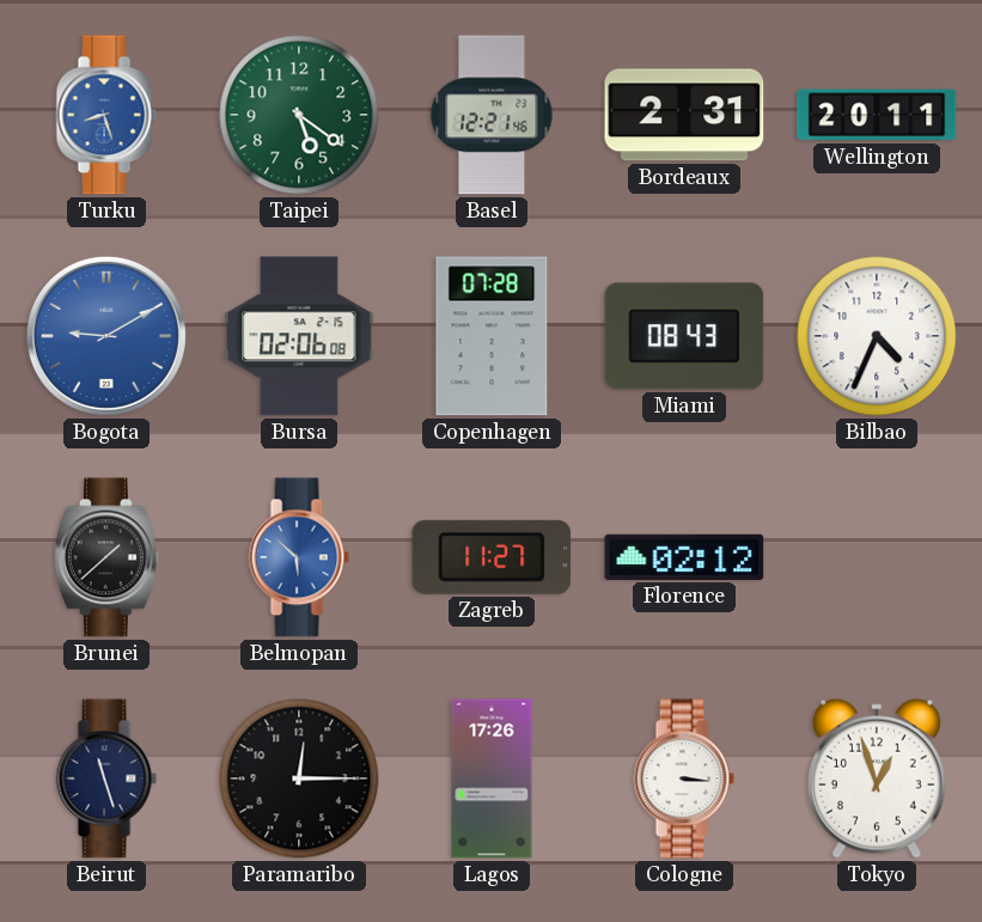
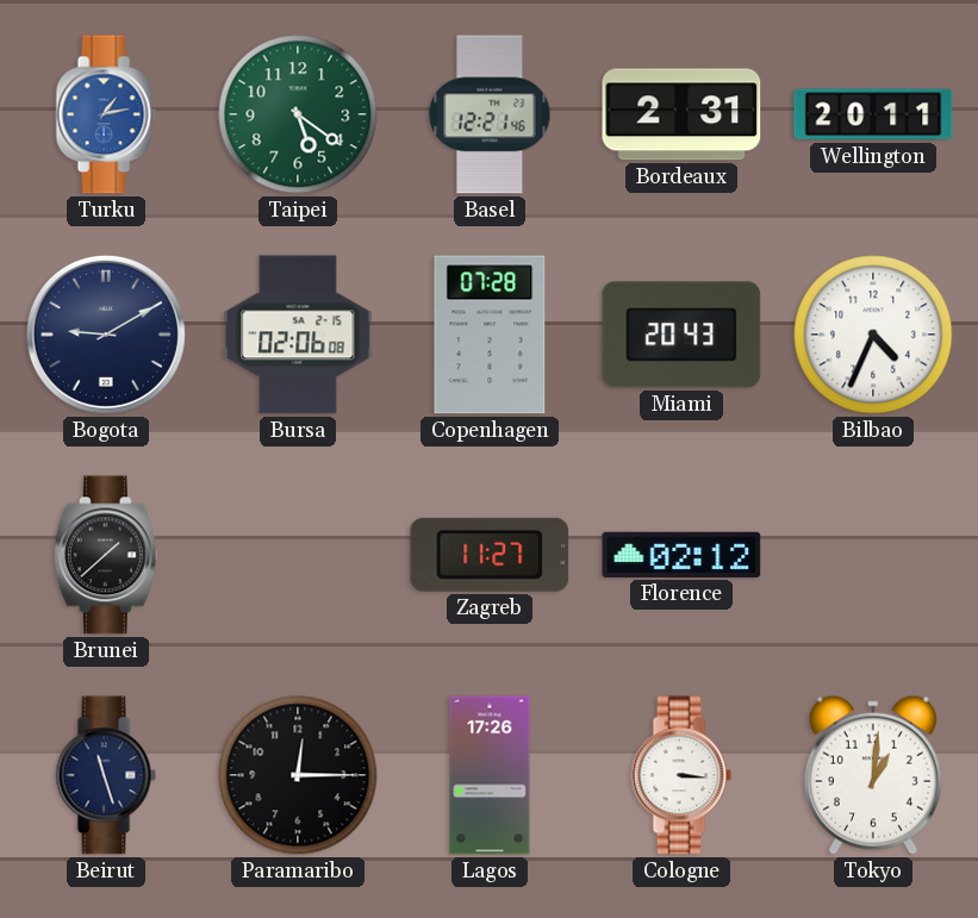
Turku: 8:27 -> 1:13
Bogota dial: blue -> navy
Miami: 08:43 -> 20:43
Belmopan: 5:52 -> none
Tokyo: 12:57 -> 1:01
